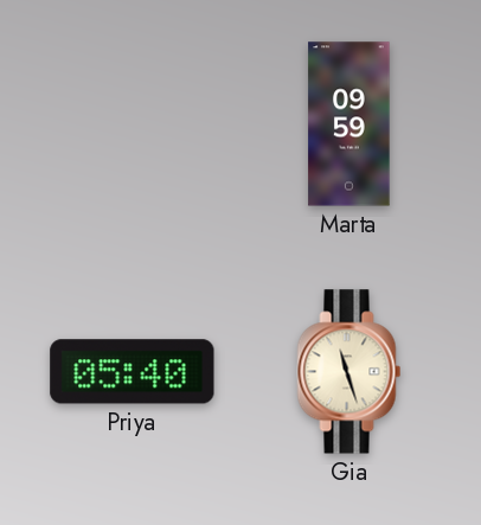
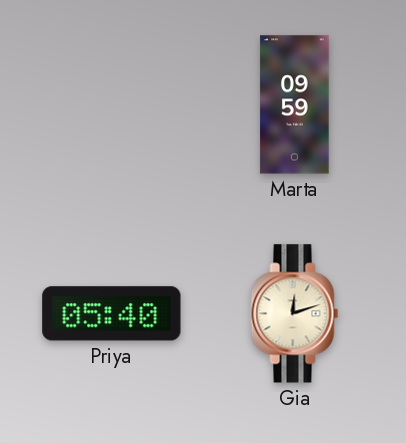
Gia: 11:27 -> 12:12
